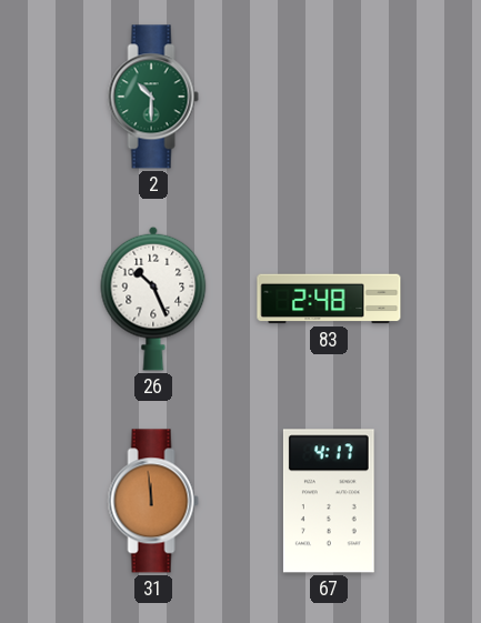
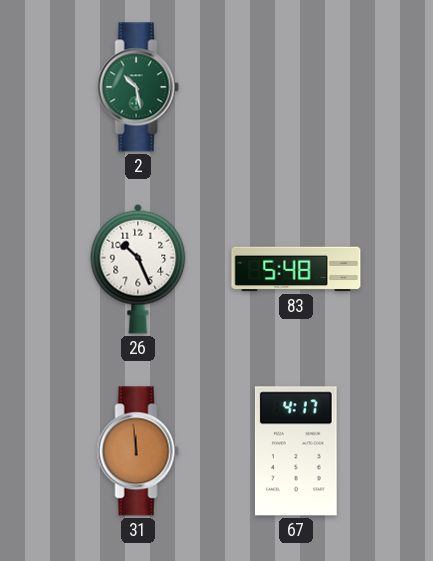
2: 10:30 -> 10:28
83: 2:48 -> 5:48
